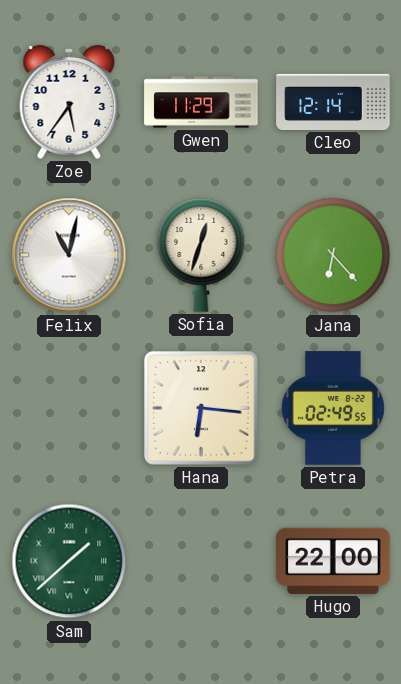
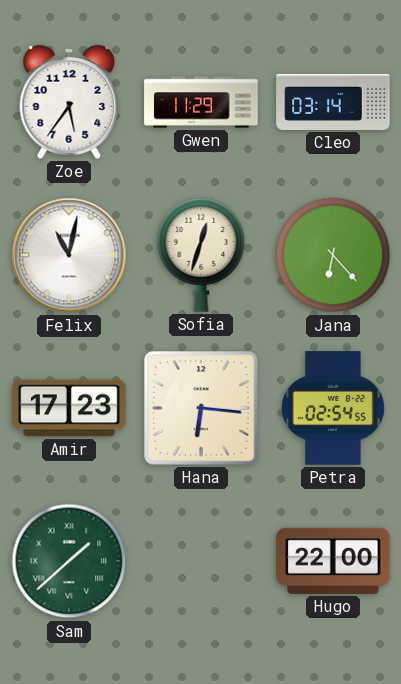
Cleo: 12:14 -> 03:14
Amir: none -> 17:23
Petra: 02:49 -> 02:54
